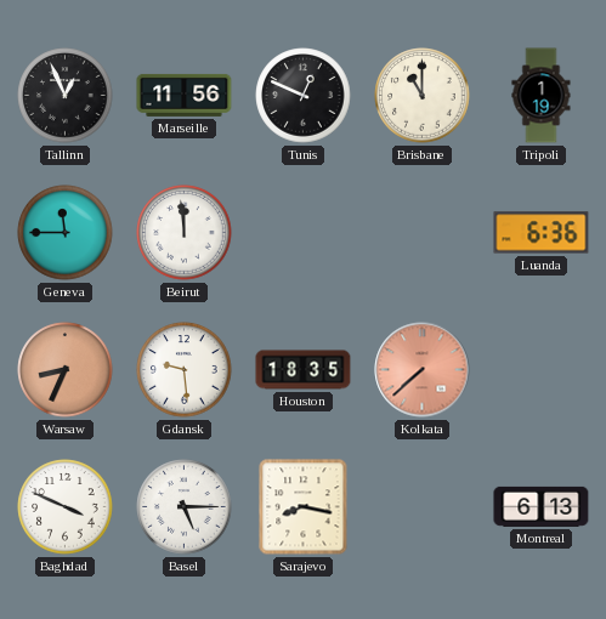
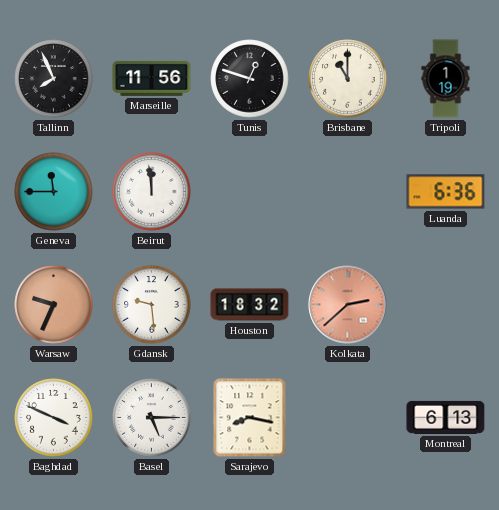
Tallinn: 12:56 -> 7:56
Tunis: 12:49 -> 12:48
Warsaw: 8:34 -> 9:34
Houston: 18:35 -> 18:32
Kolkata: 7:38 -> 2:38
